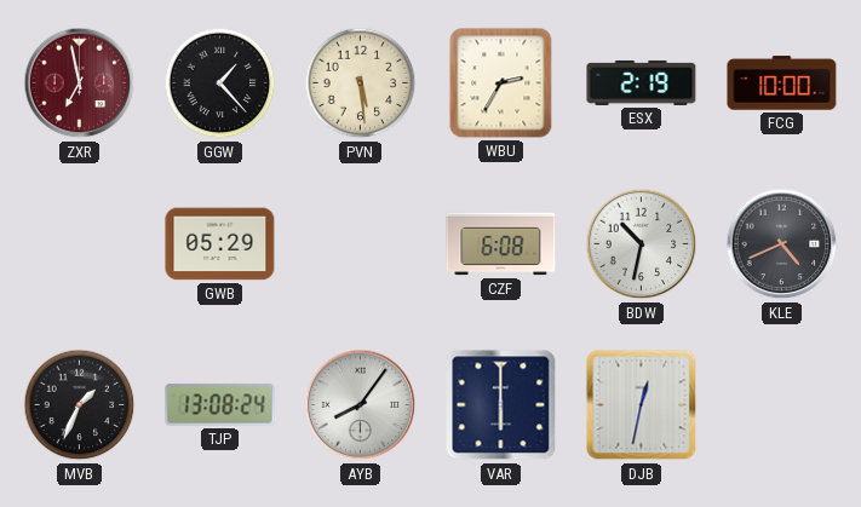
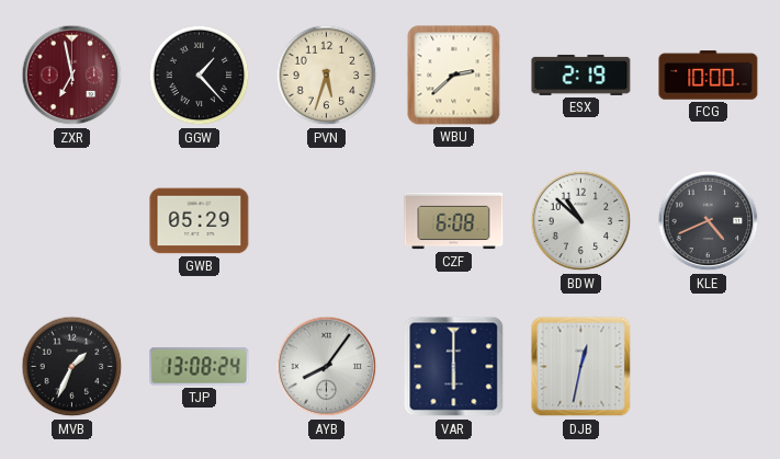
PVN: 5:29 -> 5:33
WBU: 2:35 -> 2:38
BDW: 10:32 -> 10:52
